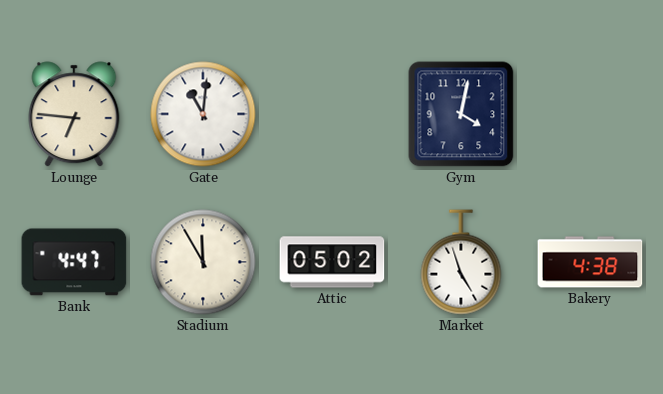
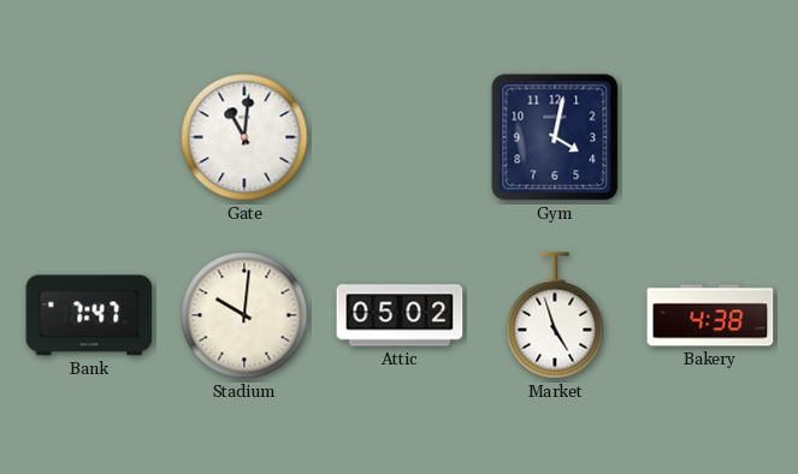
Lounge: 6:46 -> none
Bank: 4:47 -> 7:47
Stadium: 11:55 -> 10:01
